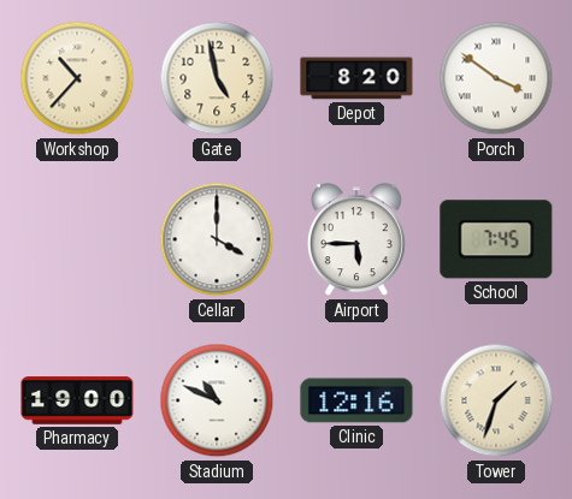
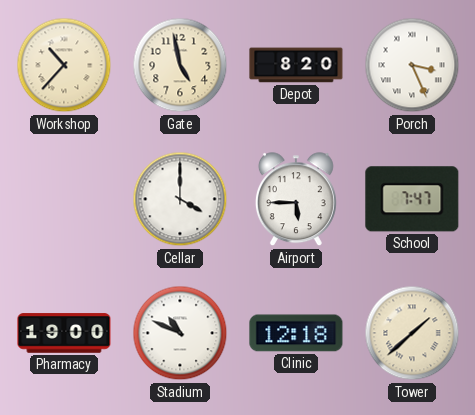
Porch: 3:51 -> 3:26
School: 7:45 -> 7:47
Clinic: 12:16 -> 12:18
Tower: 1:33 -> 1:38
